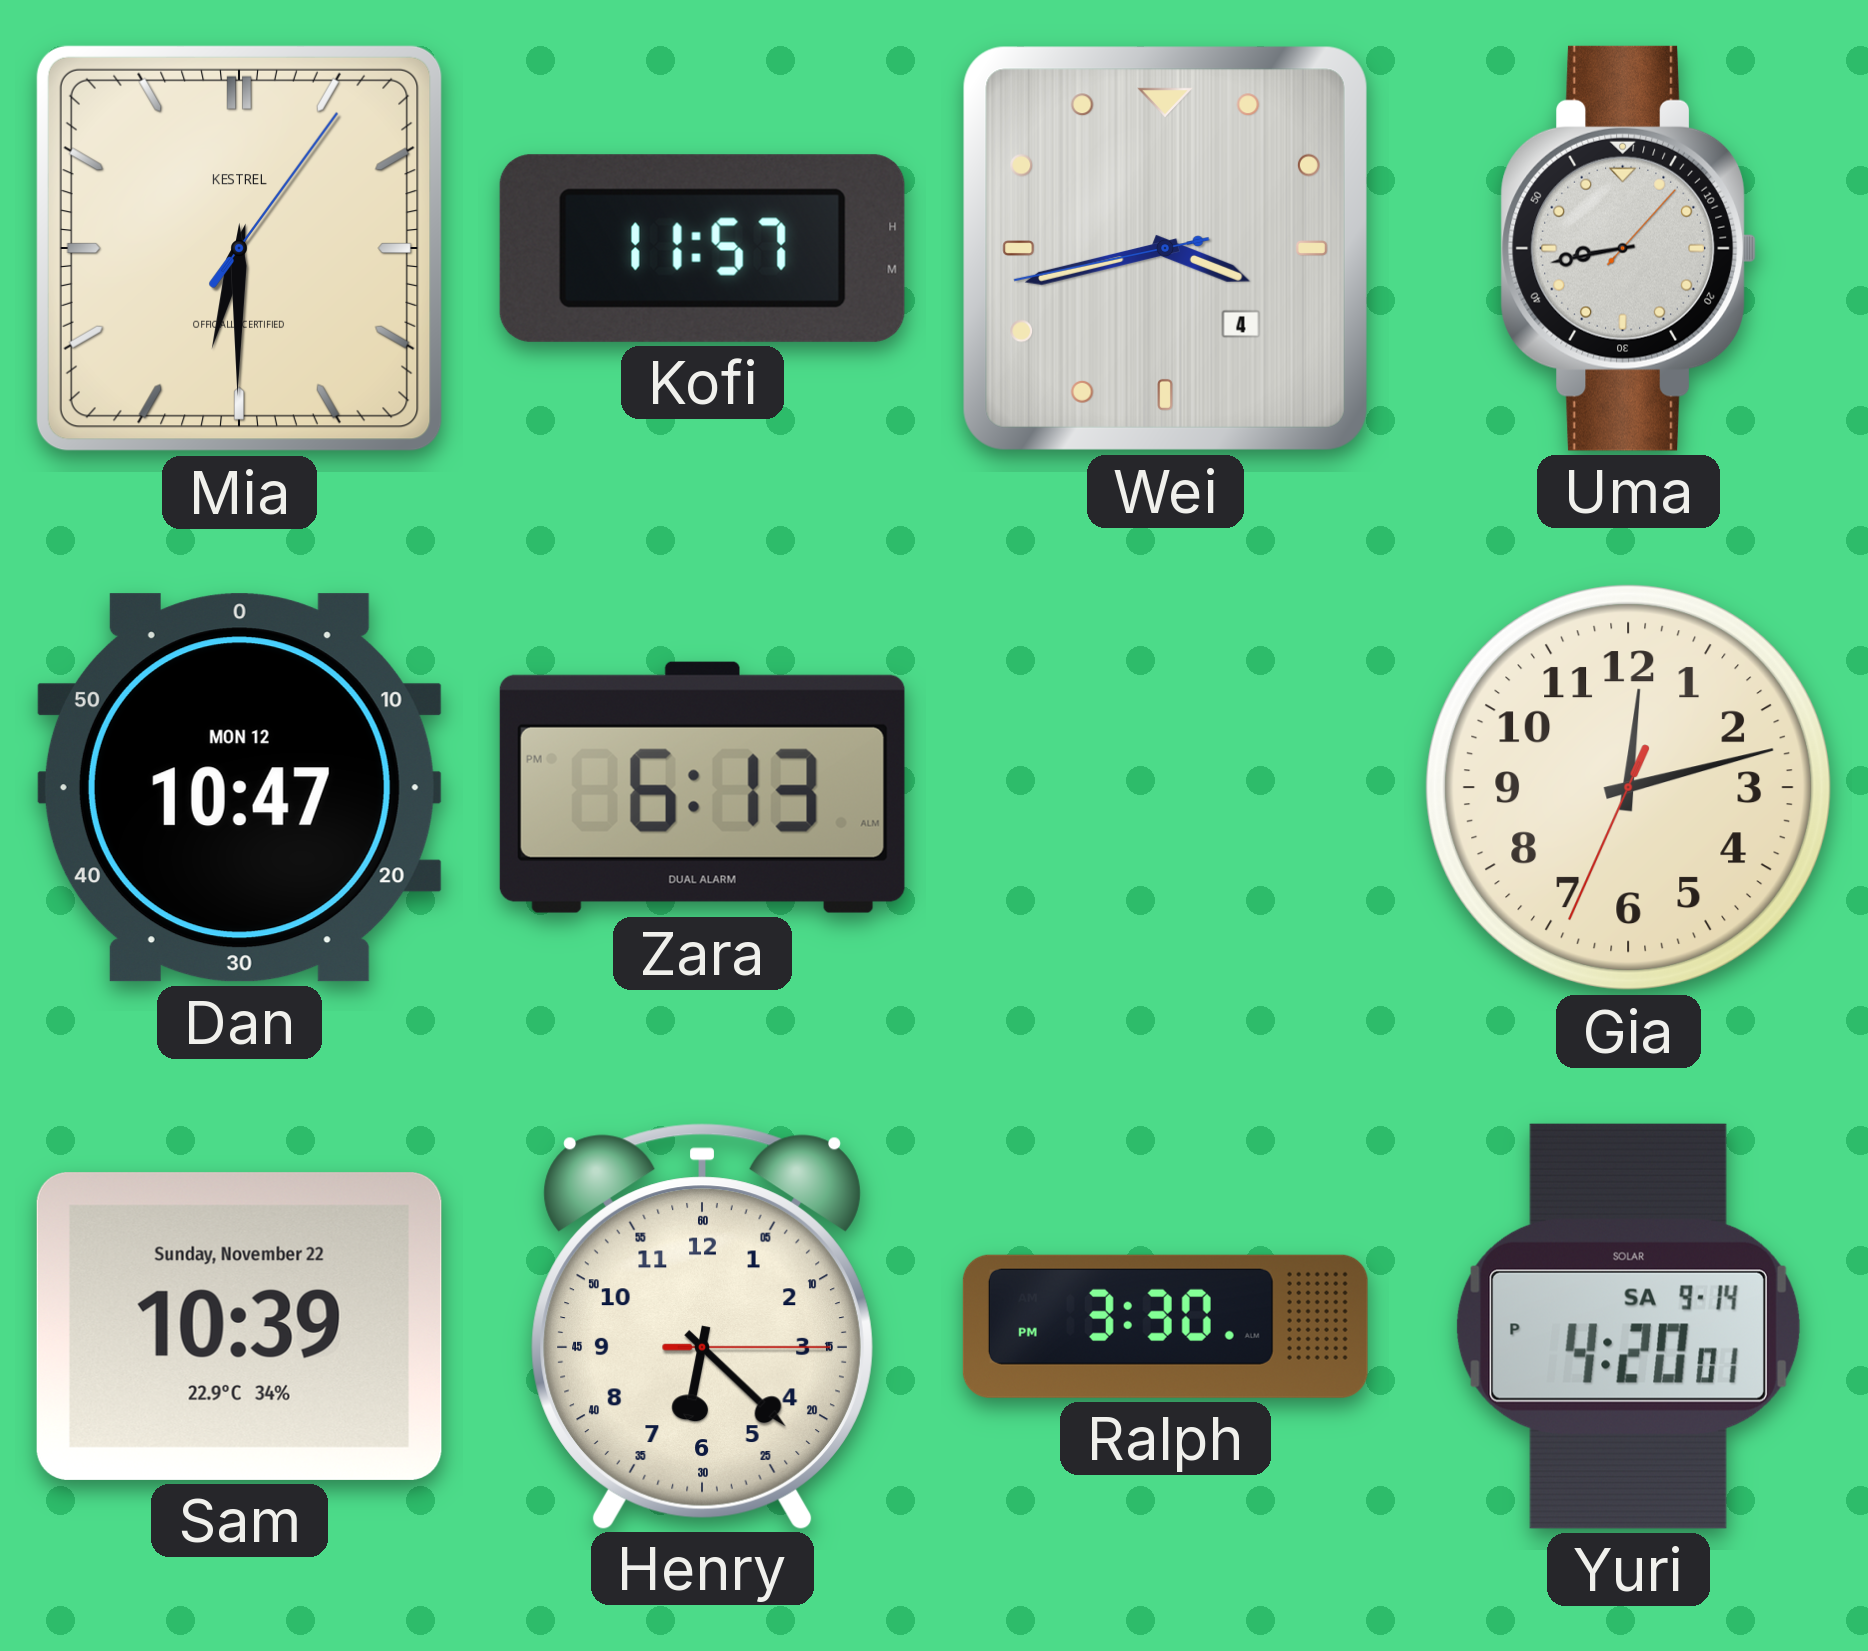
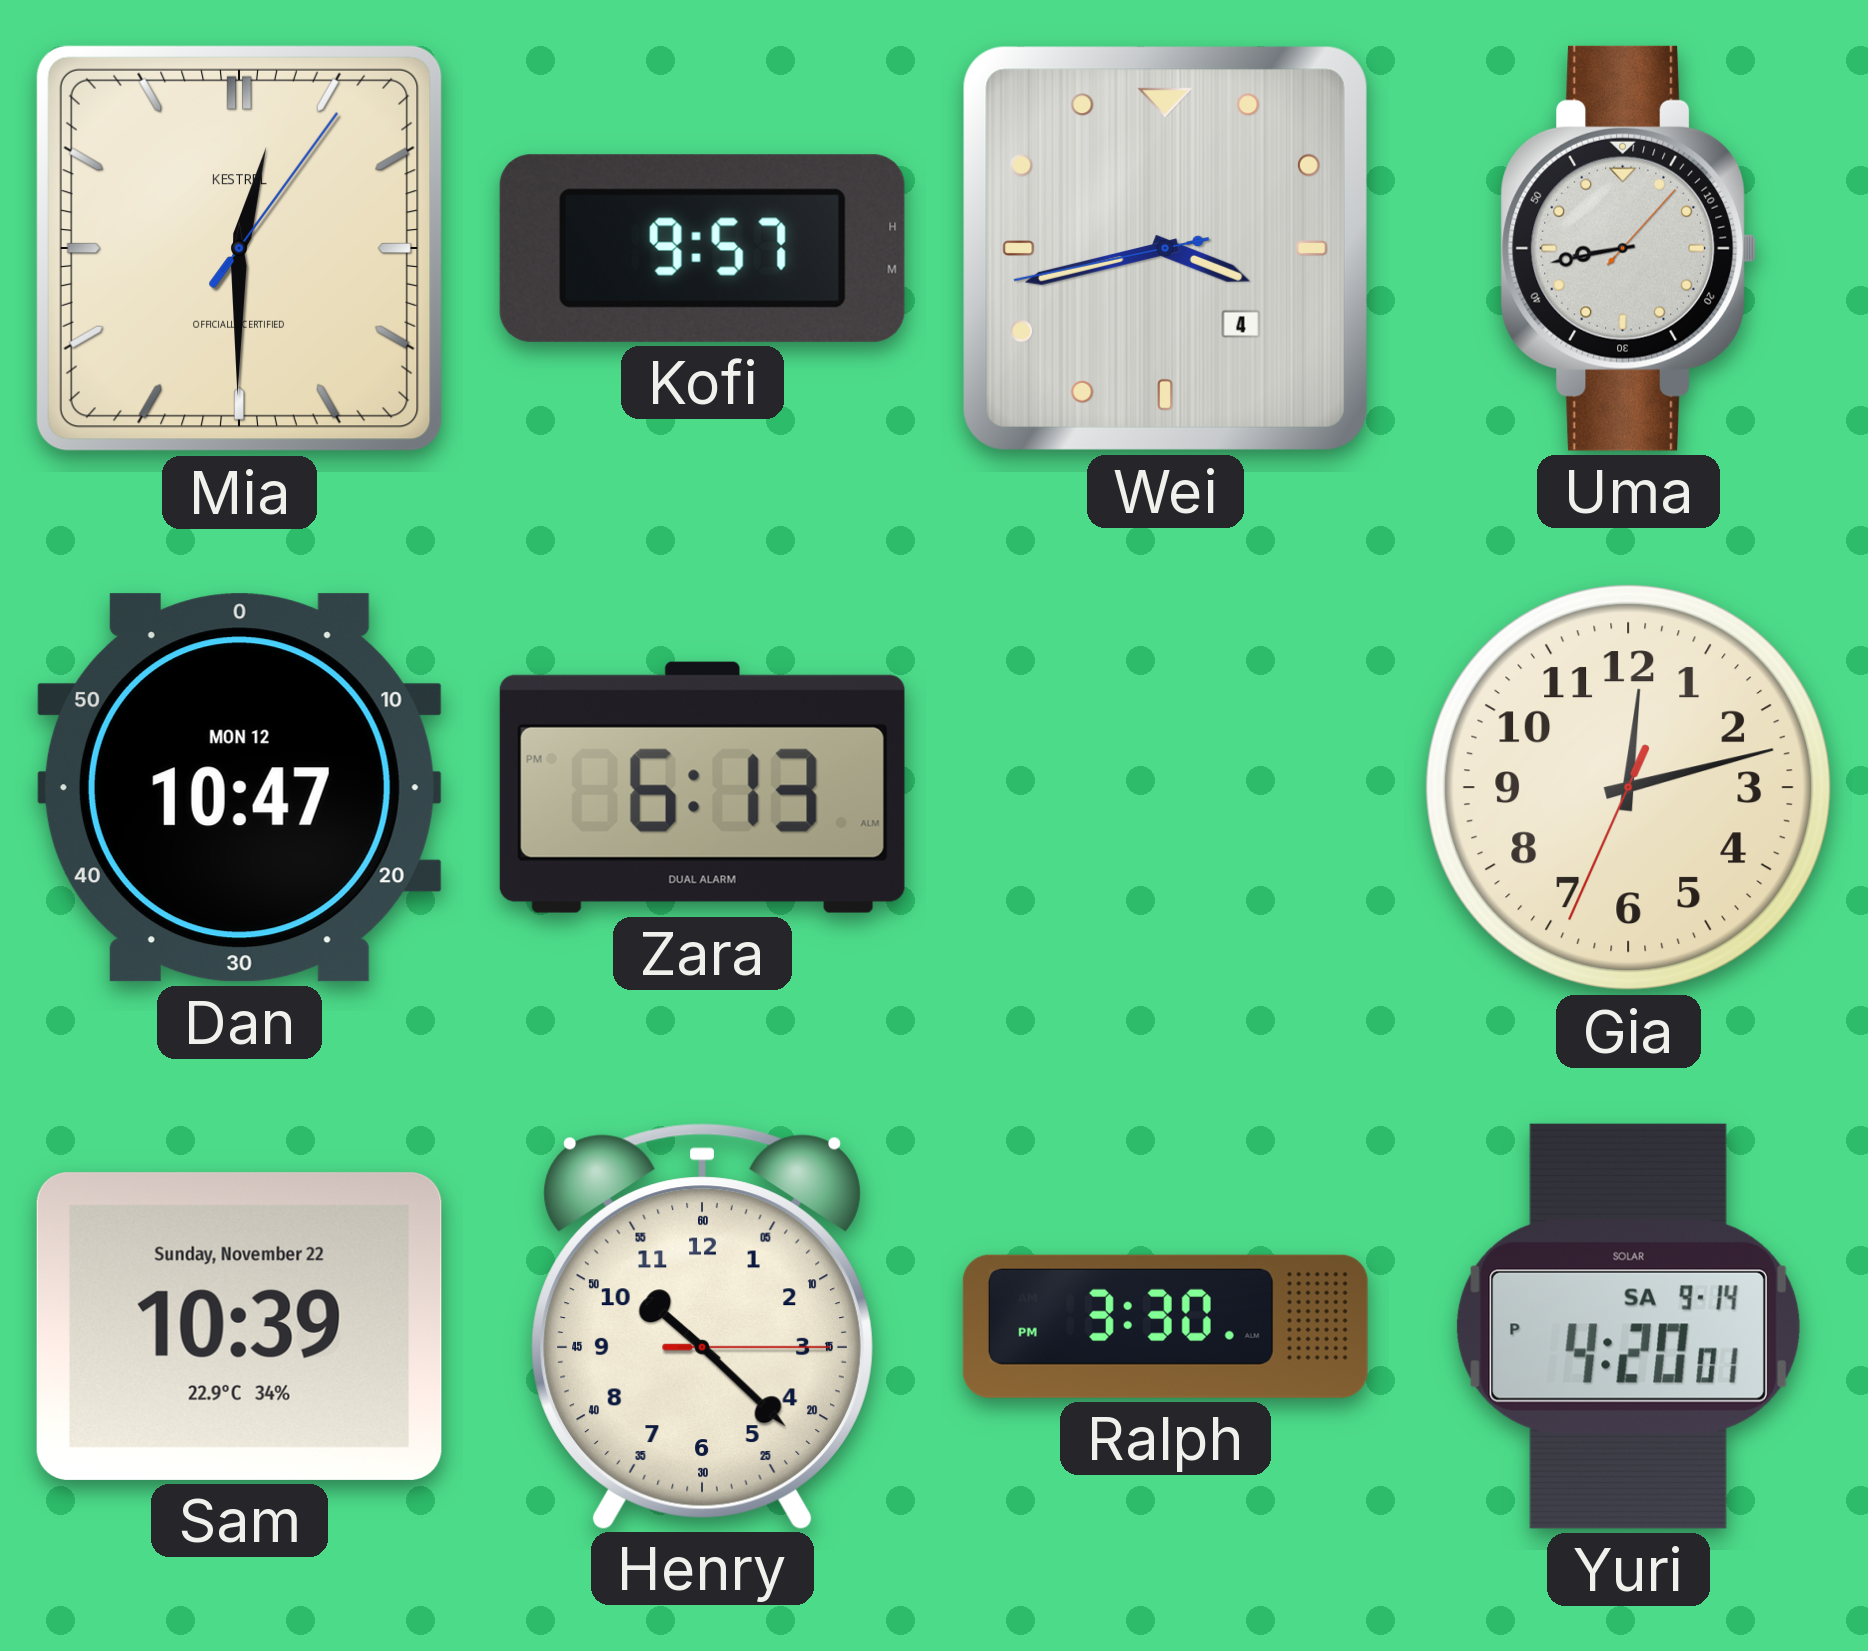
Mia: 6:30 -> 12:30
Kofi: 11:57 -> 9:57
Henry: 6:22 -> 10:22
